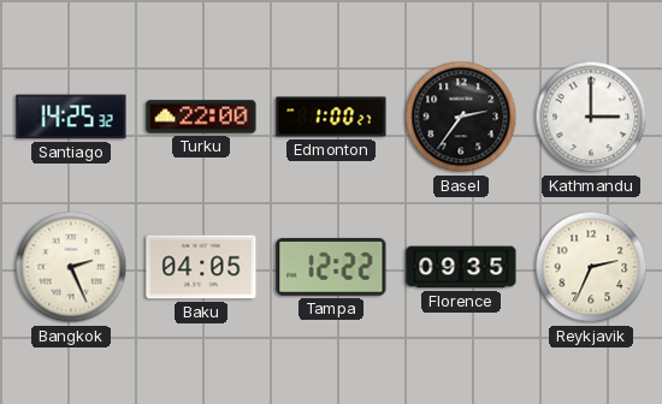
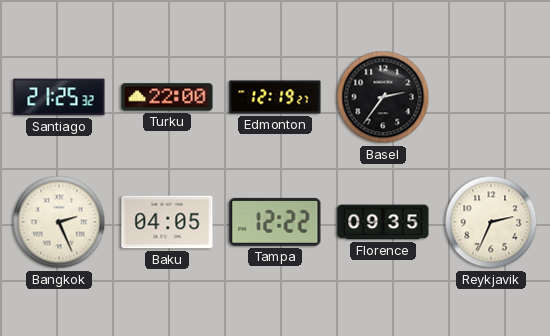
Santiago: 14:25 -> 21:25
Edmonton: 1:00 -> 12:19
Kathmandu: 3:00 -> none
